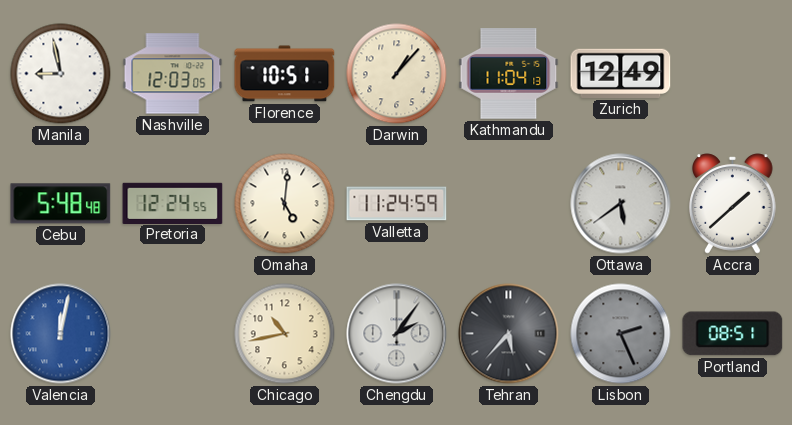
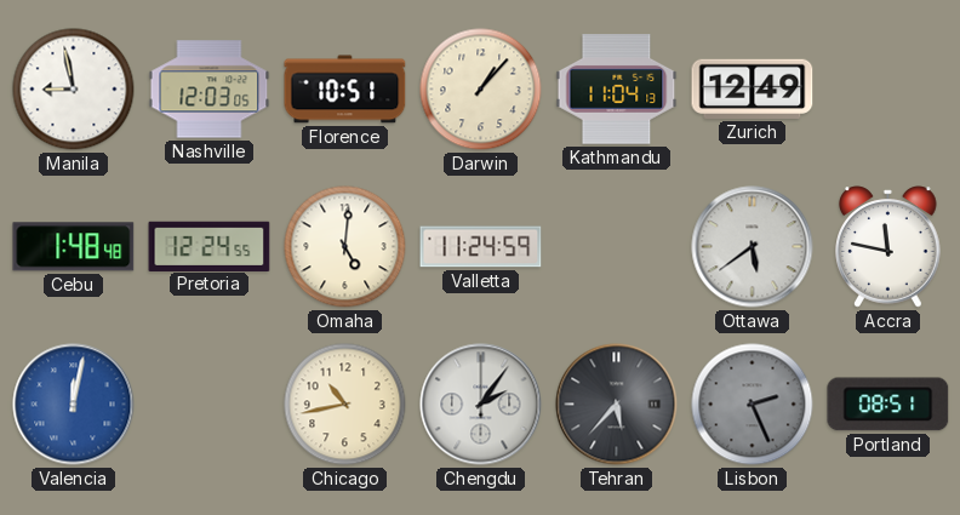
Cebu: 5:48 -> 1:48
Accra: 1:38 -> 11:47
